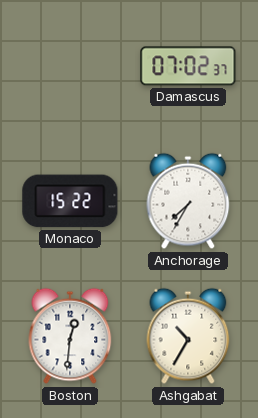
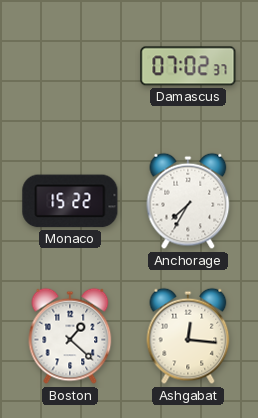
Boston: 12:31 -> 1:22
Ashgabat: 10:35 -> 12:16
